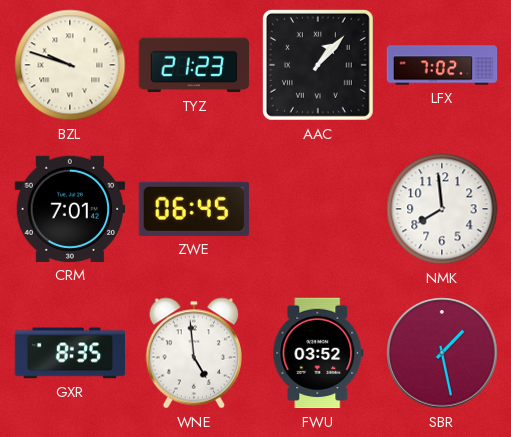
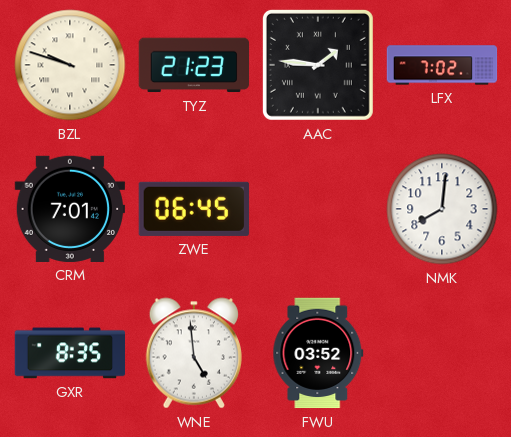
AAC: 1:07 -> 1:46
NMK: 7:59 -> 8:01
SBR: 1:28 -> none
